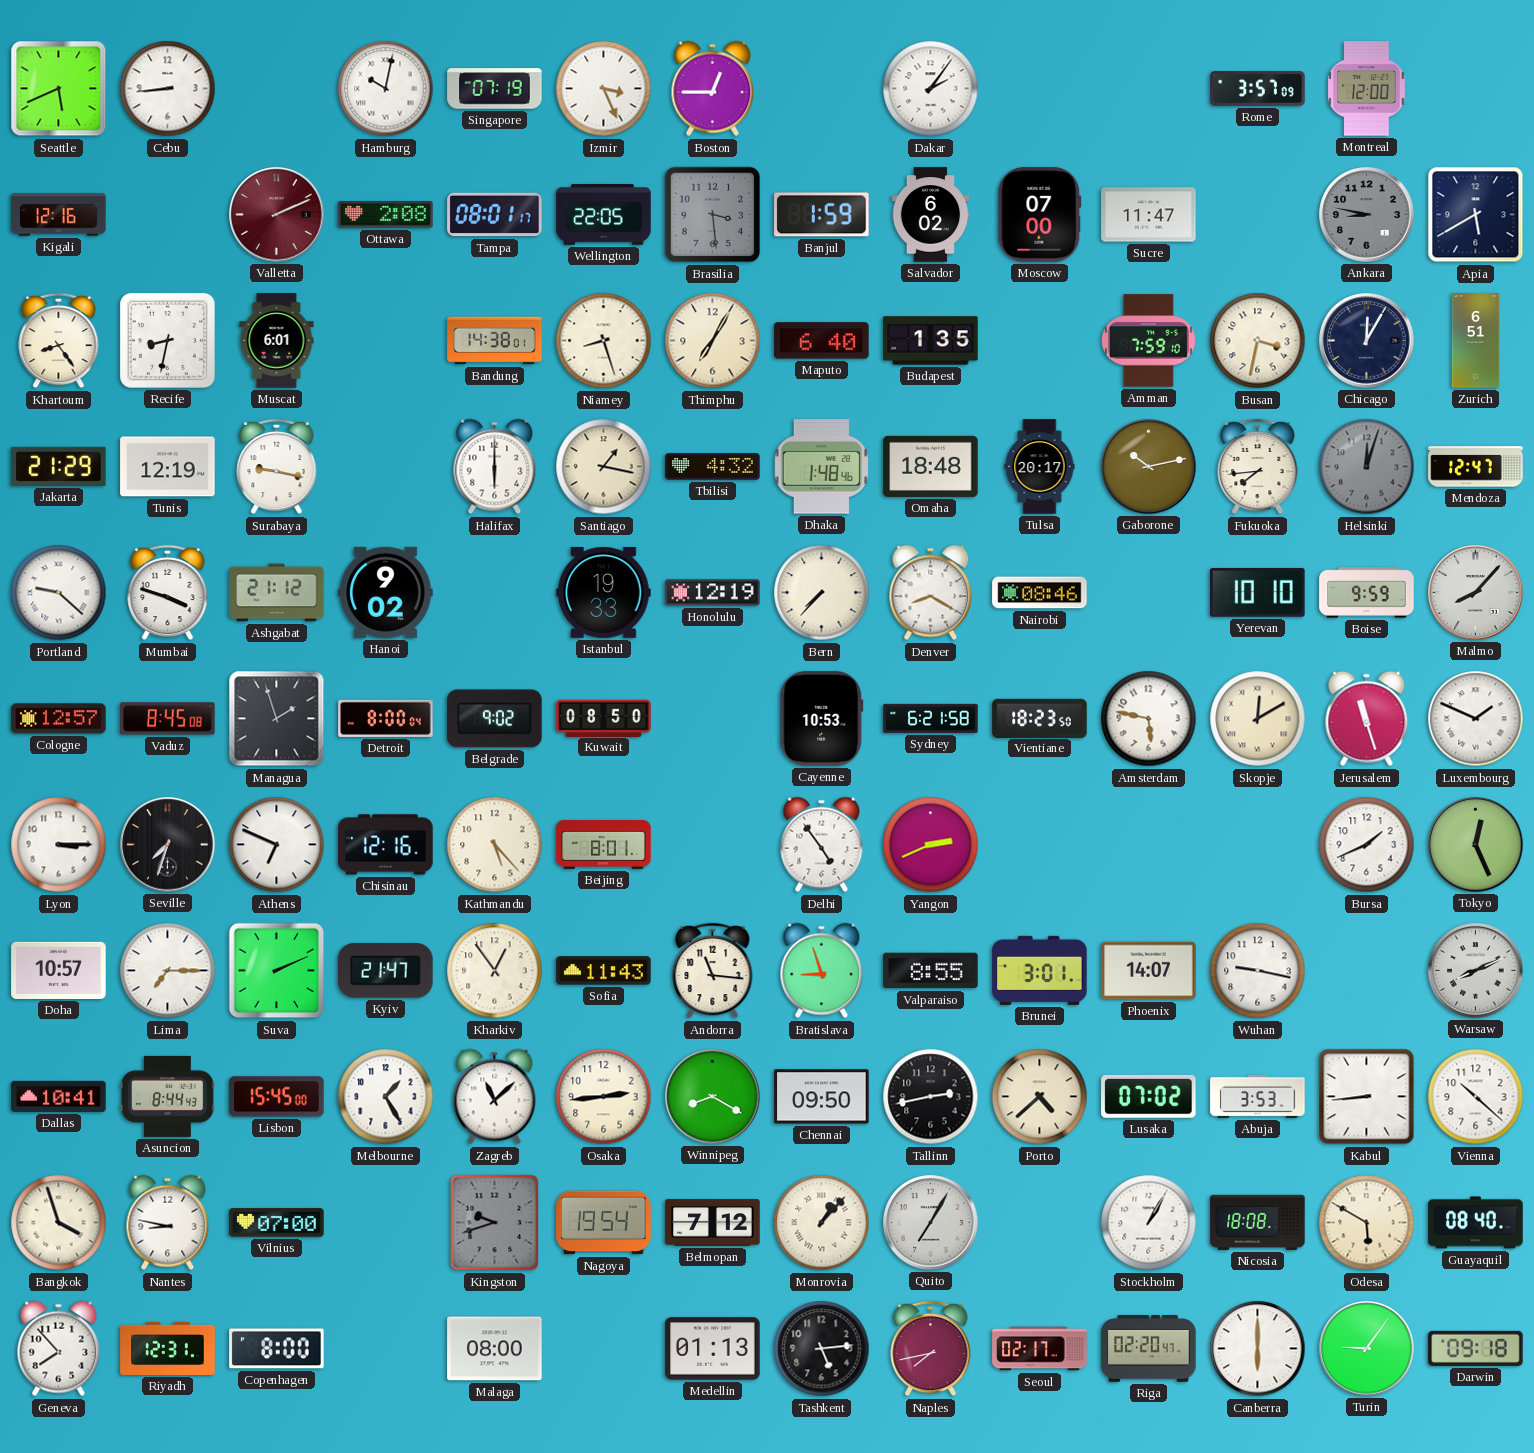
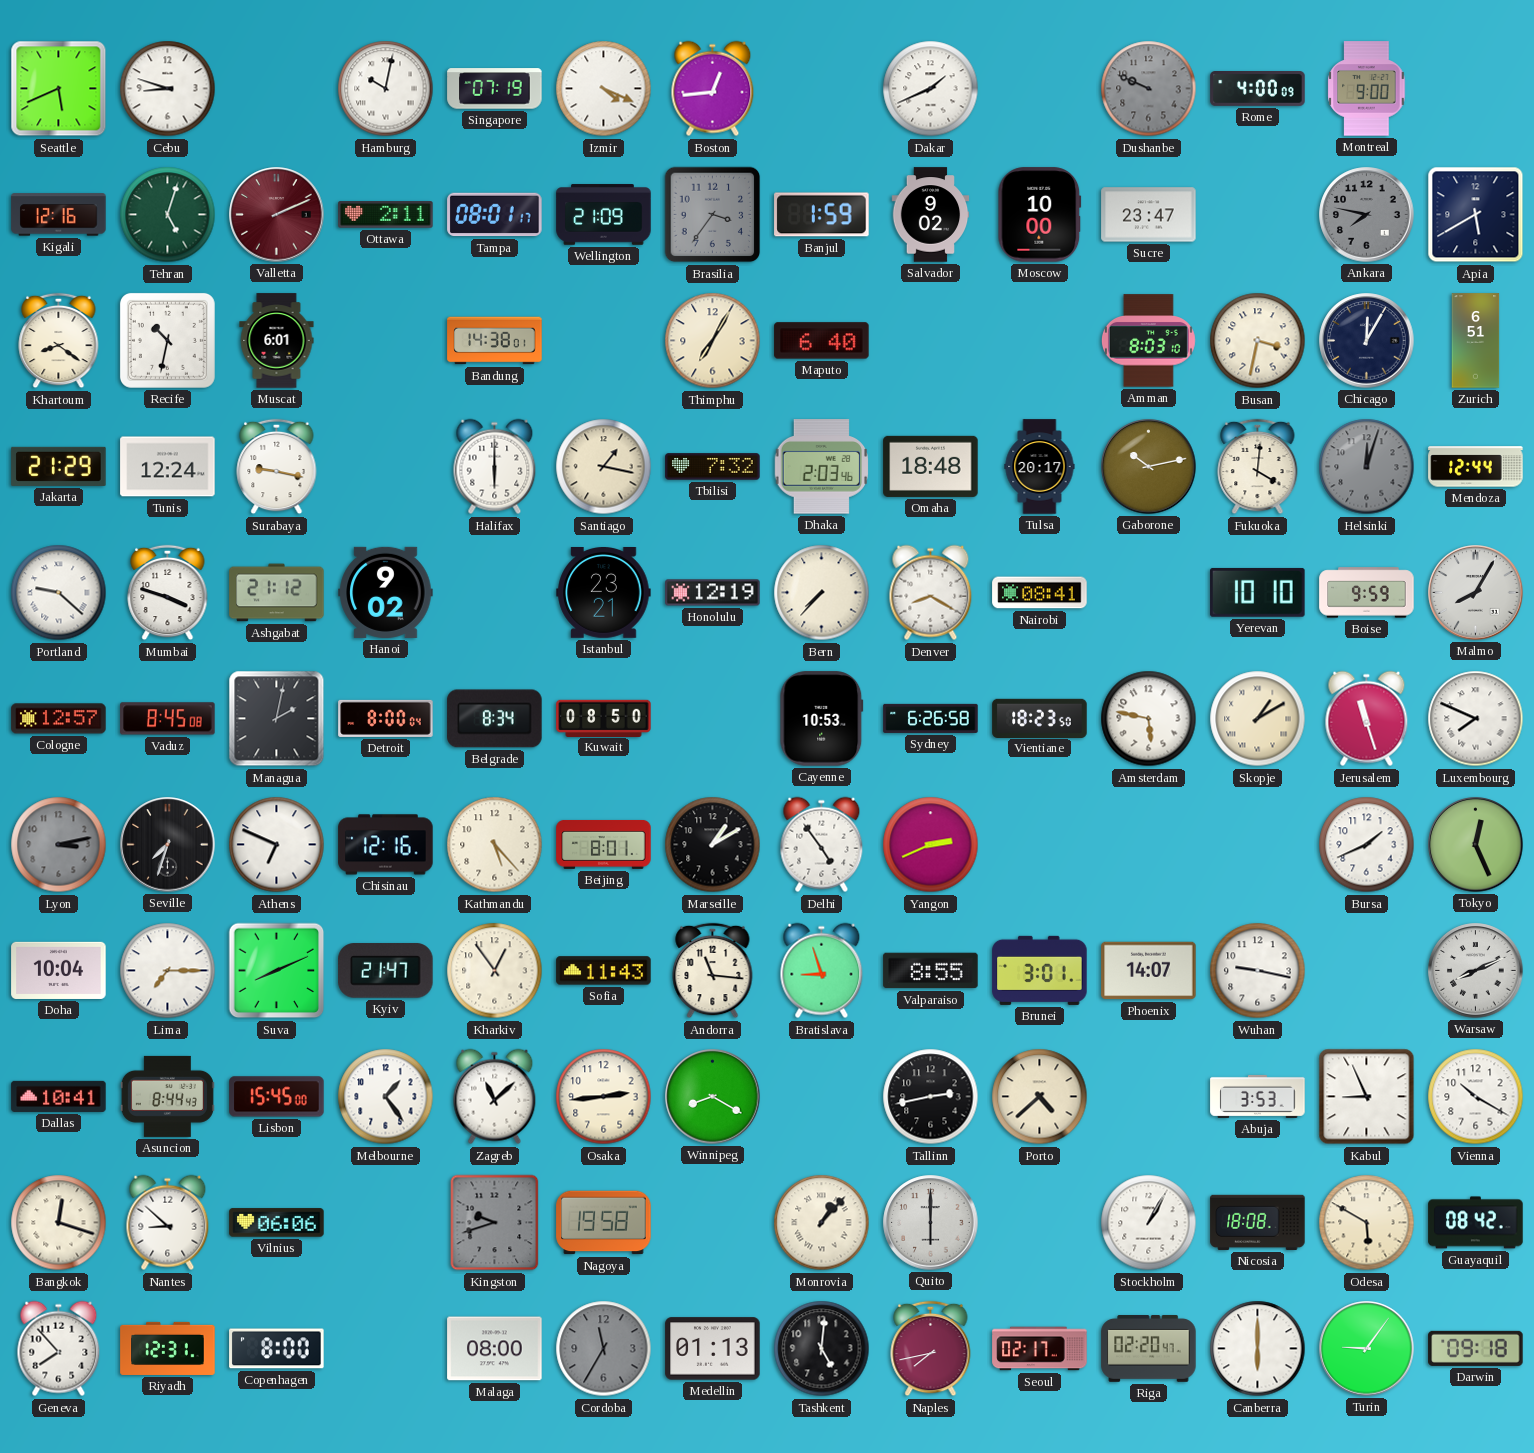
Cebu: 8:44 -> 8:48
Izmir: 3:26 -> 4:19
Boston: 12:45 -> 12:44
Dakar: 2:06 -> 1:41
Dushanbe: none -> 9:49
Rome: 3:57 -> 4:00
Montreal: 12:00 -> 9:00
Tehran: none -> 5:03
Ottawa: 2:08 -> 2:11
Wellington: 22:05 -> 21:09
Brasilia: 3:29 -> 3:36
Salvador: 6:02 -> 9:02
Moscow: 07:00 -> 10:00
Sucre: 11:47 -> 23:47
Ankara: 8:47 -> 7:47
Khartoum: 8:24 -> 8:21
Recife: 8:32 -> 10:32
Niamey: 8:27 -> none
Budapest: 1:35 -> none
Amman: 7:59 -> 8:03
Tunis: 12:19 -> 12:24
Tbilisi: 4:32 -> 7:32
Dhaka: 1:48 -> 2:03
Fukuoka: 7:44 -> 4:01
Mendoza: 12:47 -> 12:44
Istanbul: 19:33 -> 23:21
Nairobi: 08:46 -> 08:41
Malmo: 8:07 -> 8:05
Managua: 1:57 -> 2:02
Belgrade: 9:02 -> 8:34
Sydney: 6:21 -> 6:26
Skopje: 12:10 -> 1:10
Luxembourg: 1:49 -> 7:49
Lyon: 3:15 -> 3:13
Lyon dial: white -> grey
Marseille: none -> 1:10
Doha: 10:57 -> 10:04
Suva: 2:11 -> 8:11
Melbourne: 1:25 -> 1:24
Chennai: 09:50 -> none
Lusaka: 07:02 -> none
Kabul: 8:44 -> 8:56
Vienna: 10:22 -> 10:20
Bangkok: 3:57 -> 12:18
Nantes: 8:47 -> 8:52
Vilnius: 07:00 -> 06:06
Nagoya: 19:54 -> 19:58
Belmopan: 7:12 -> none
Quito: 7:05 -> 6:00
Guayaquil: 08:40 -> 08:42
Cordoba: none -> 11:35
Tashkent: 5:14 -> 5:01
